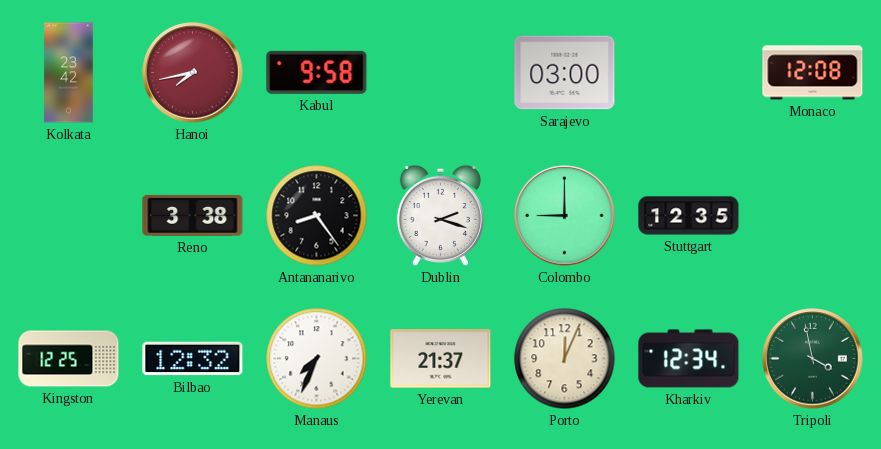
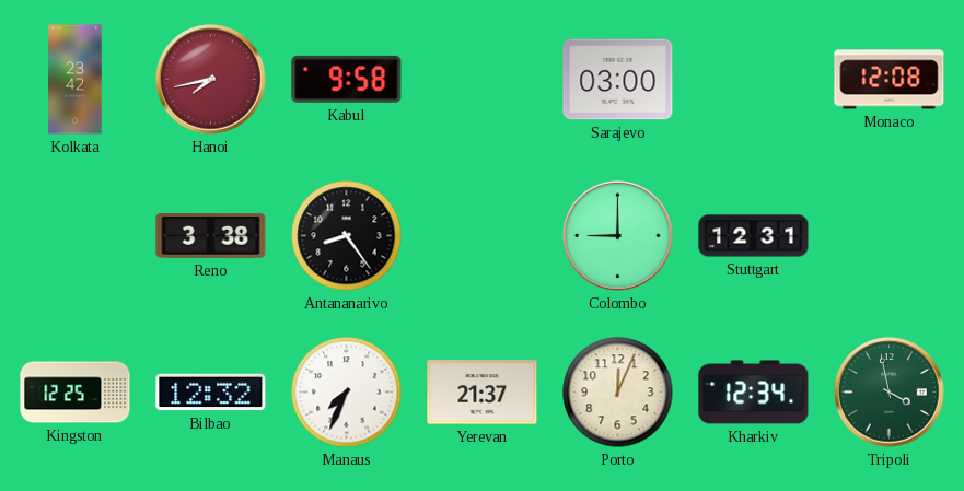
Dublin: 2:18 -> none
Stuttgart: 12:35 -> 12:31
